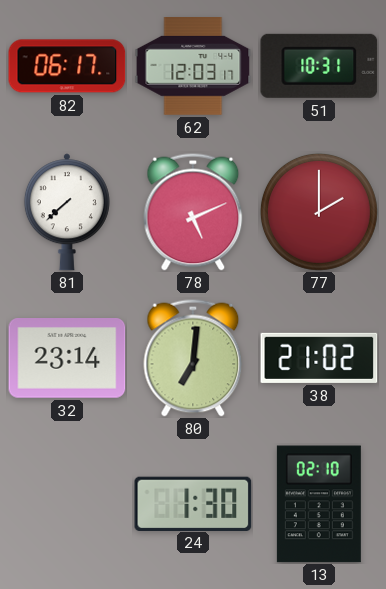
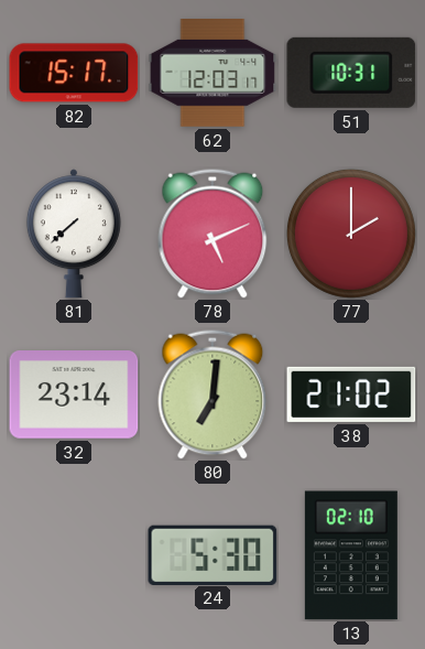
82: 06:17 -> 15:17
24: 1:30 -> 5:30
